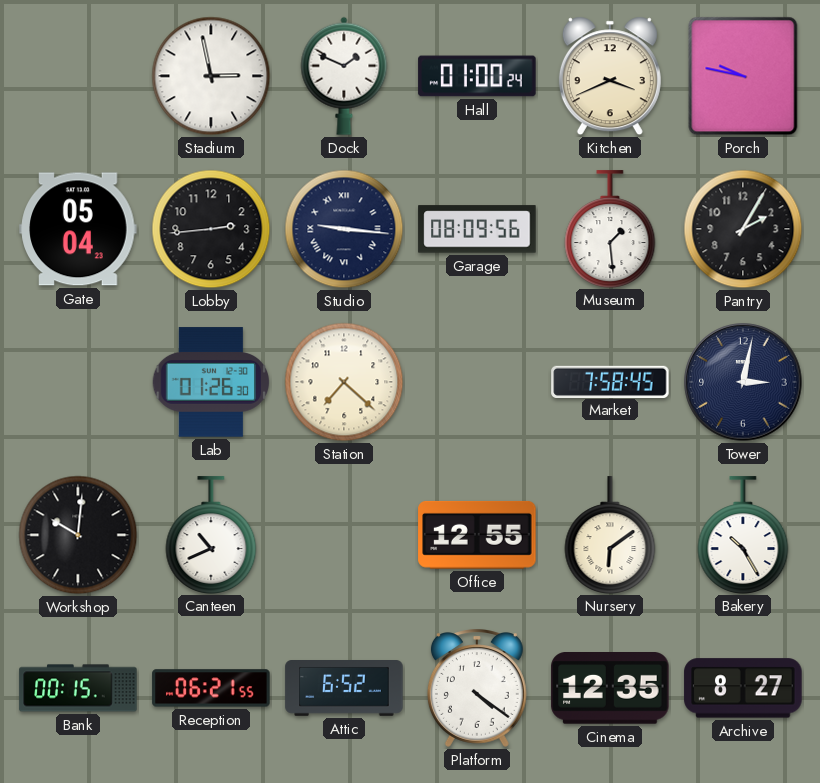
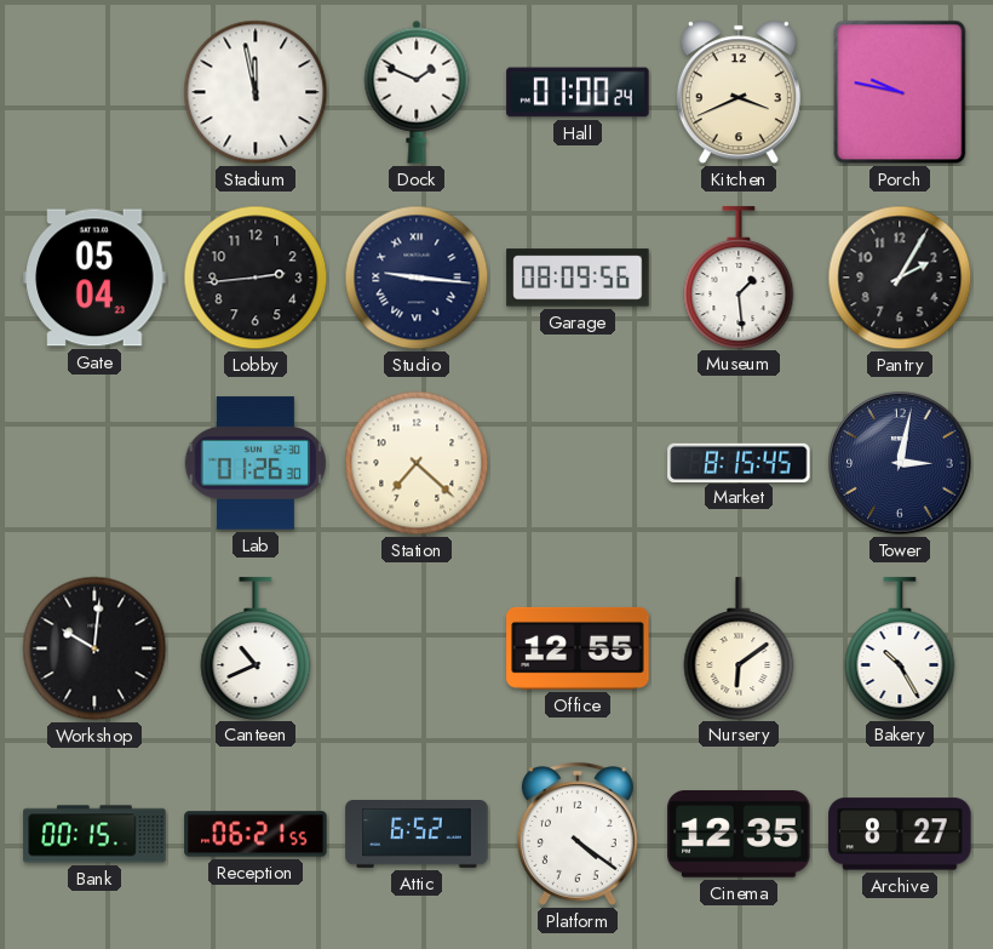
Stadium: 2:58 -> 11:58
Market: 7:58 -> 8:15
